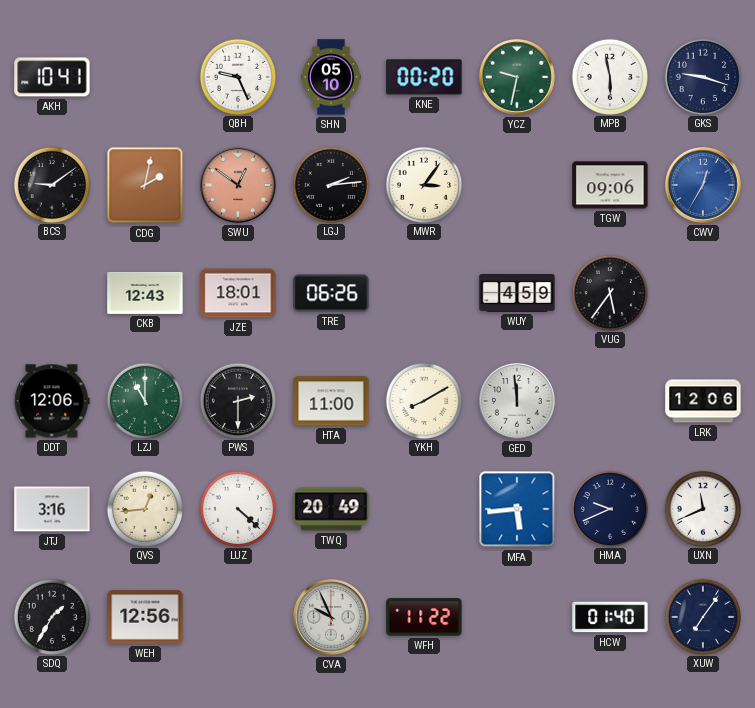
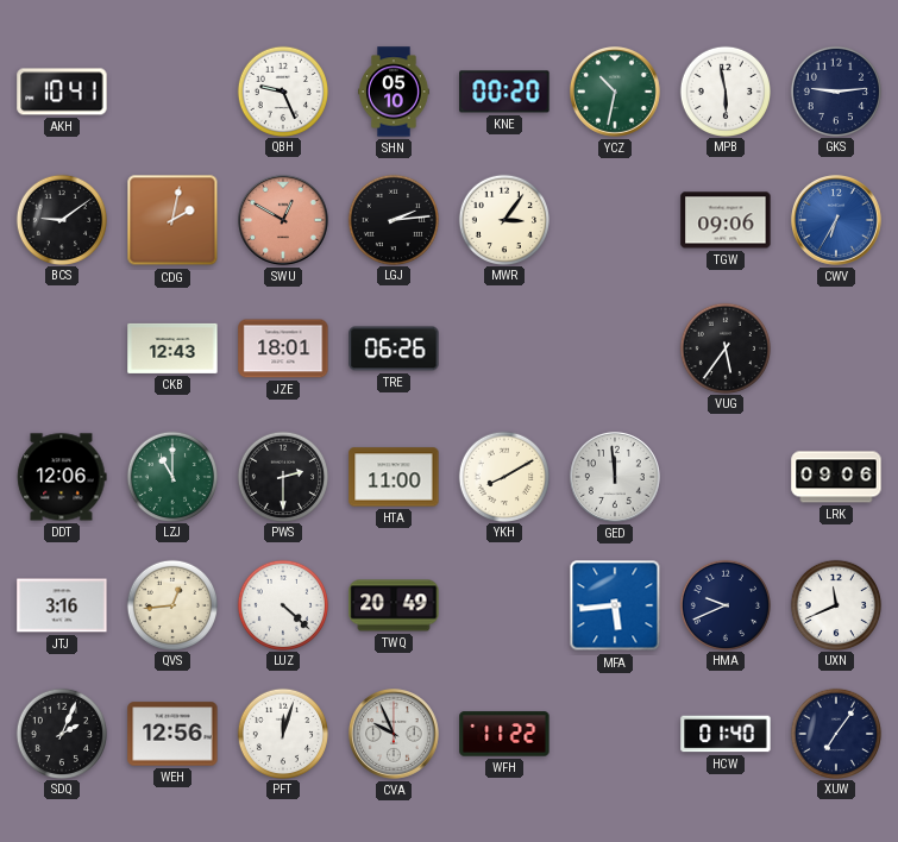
YCZ: 9:32 -> 10:32
GKS: 9:18 -> 9:14
SWU: 12:51 -> 12:50
CWV: 12:35 -> 6:35
WUY: 4:59 -> none
LRK: 12:06 -> 09:06
SDQ: 1:35 -> 2:04
PFT: none -> 12:03
